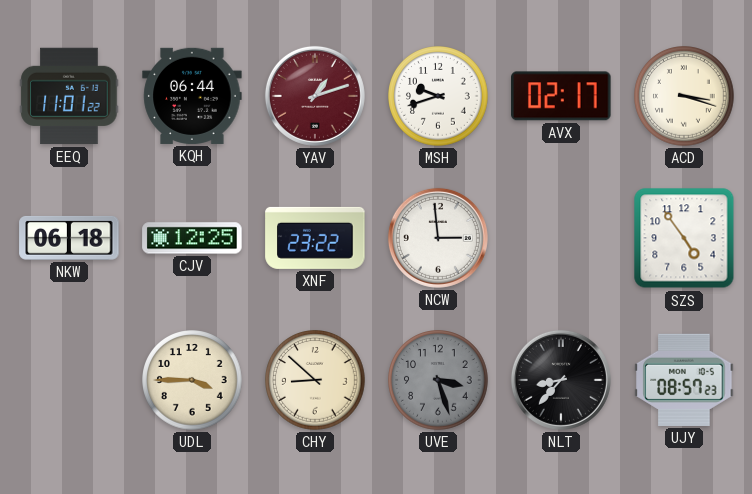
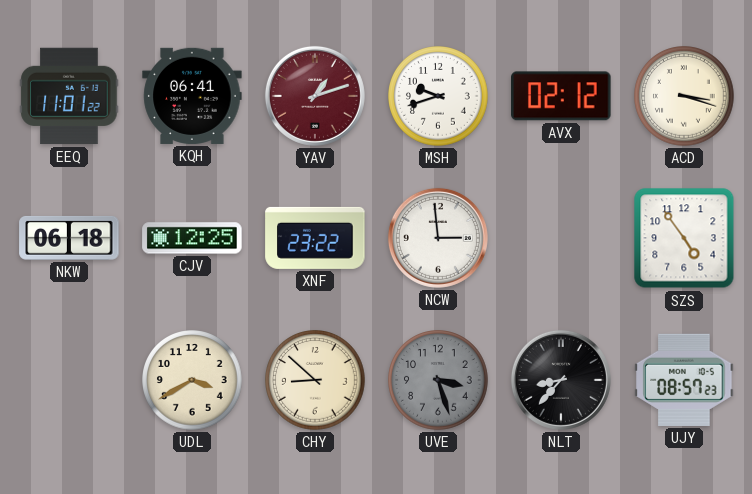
KQH: 06:44 -> 06:41
AVX: 02:17 -> 02:12
UDL: 3:45 -> 3:40
